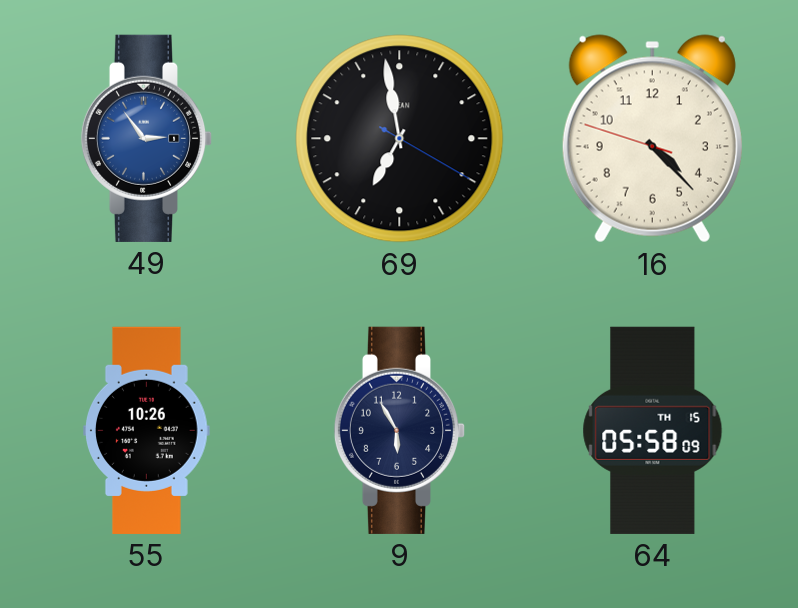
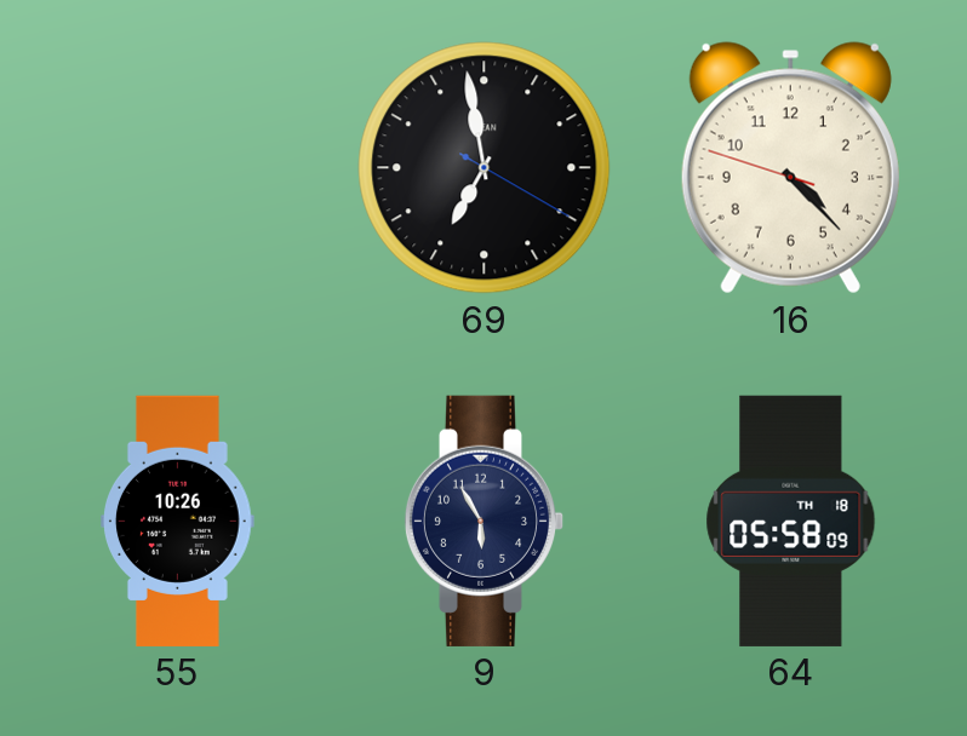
49: 2:54 -> none
64 date: TH 15 -> TH 18
